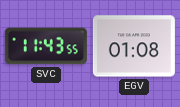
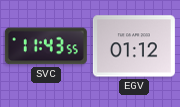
EGV: 01:08 -> 01:12
